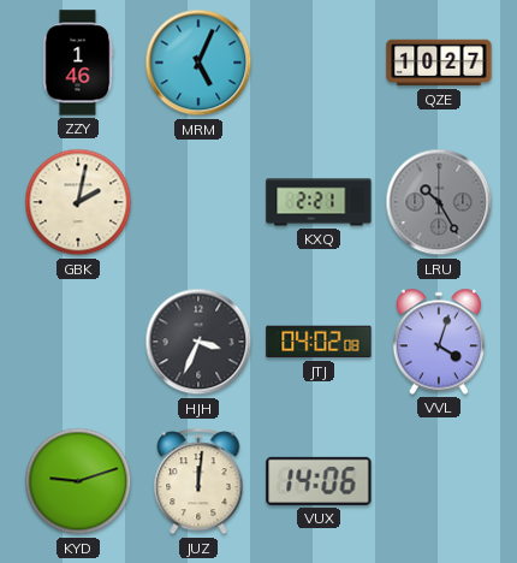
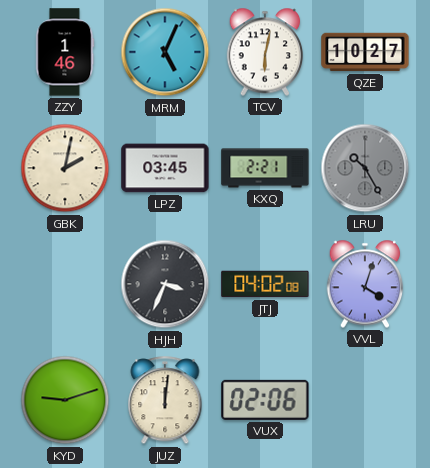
TCV: none -> 6:02
LPZ: none -> 03:45
VUX: 14:06 -> 02:06
